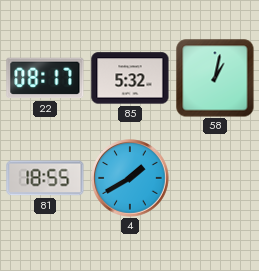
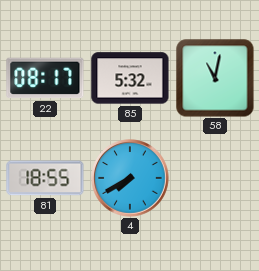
58: 1:02 -> 11:02
4: 1:40 -> 7:40
